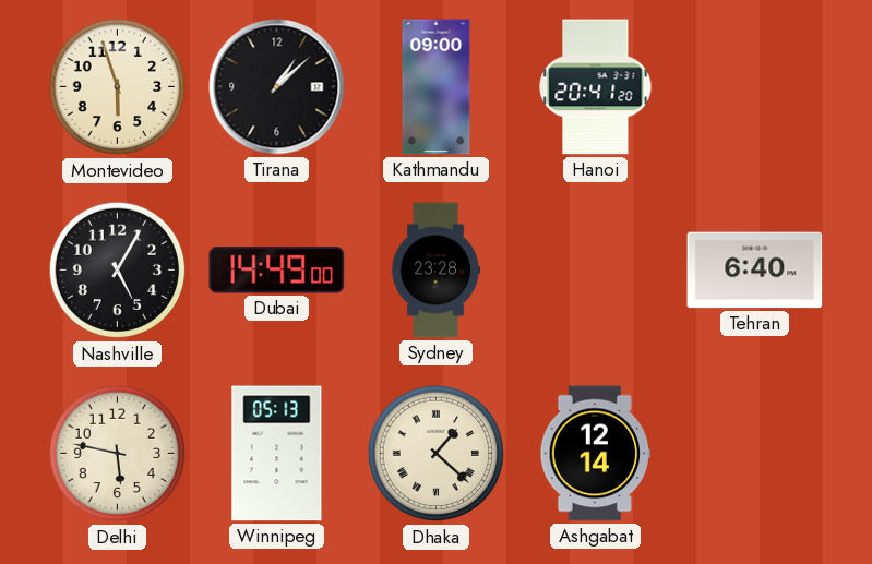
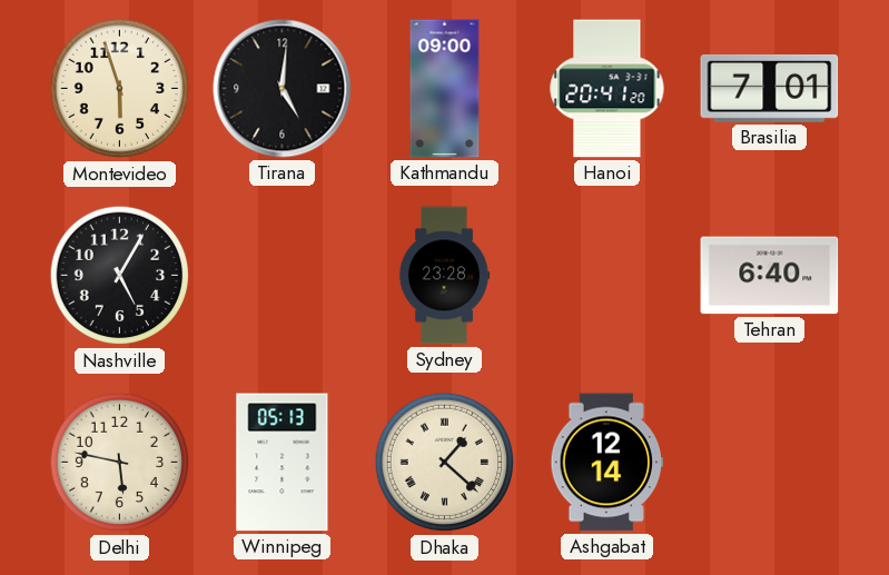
Tirana: 1:08 -> 5:01
Brasilia: none -> 7:01
Dubai: 14:49 -> none
